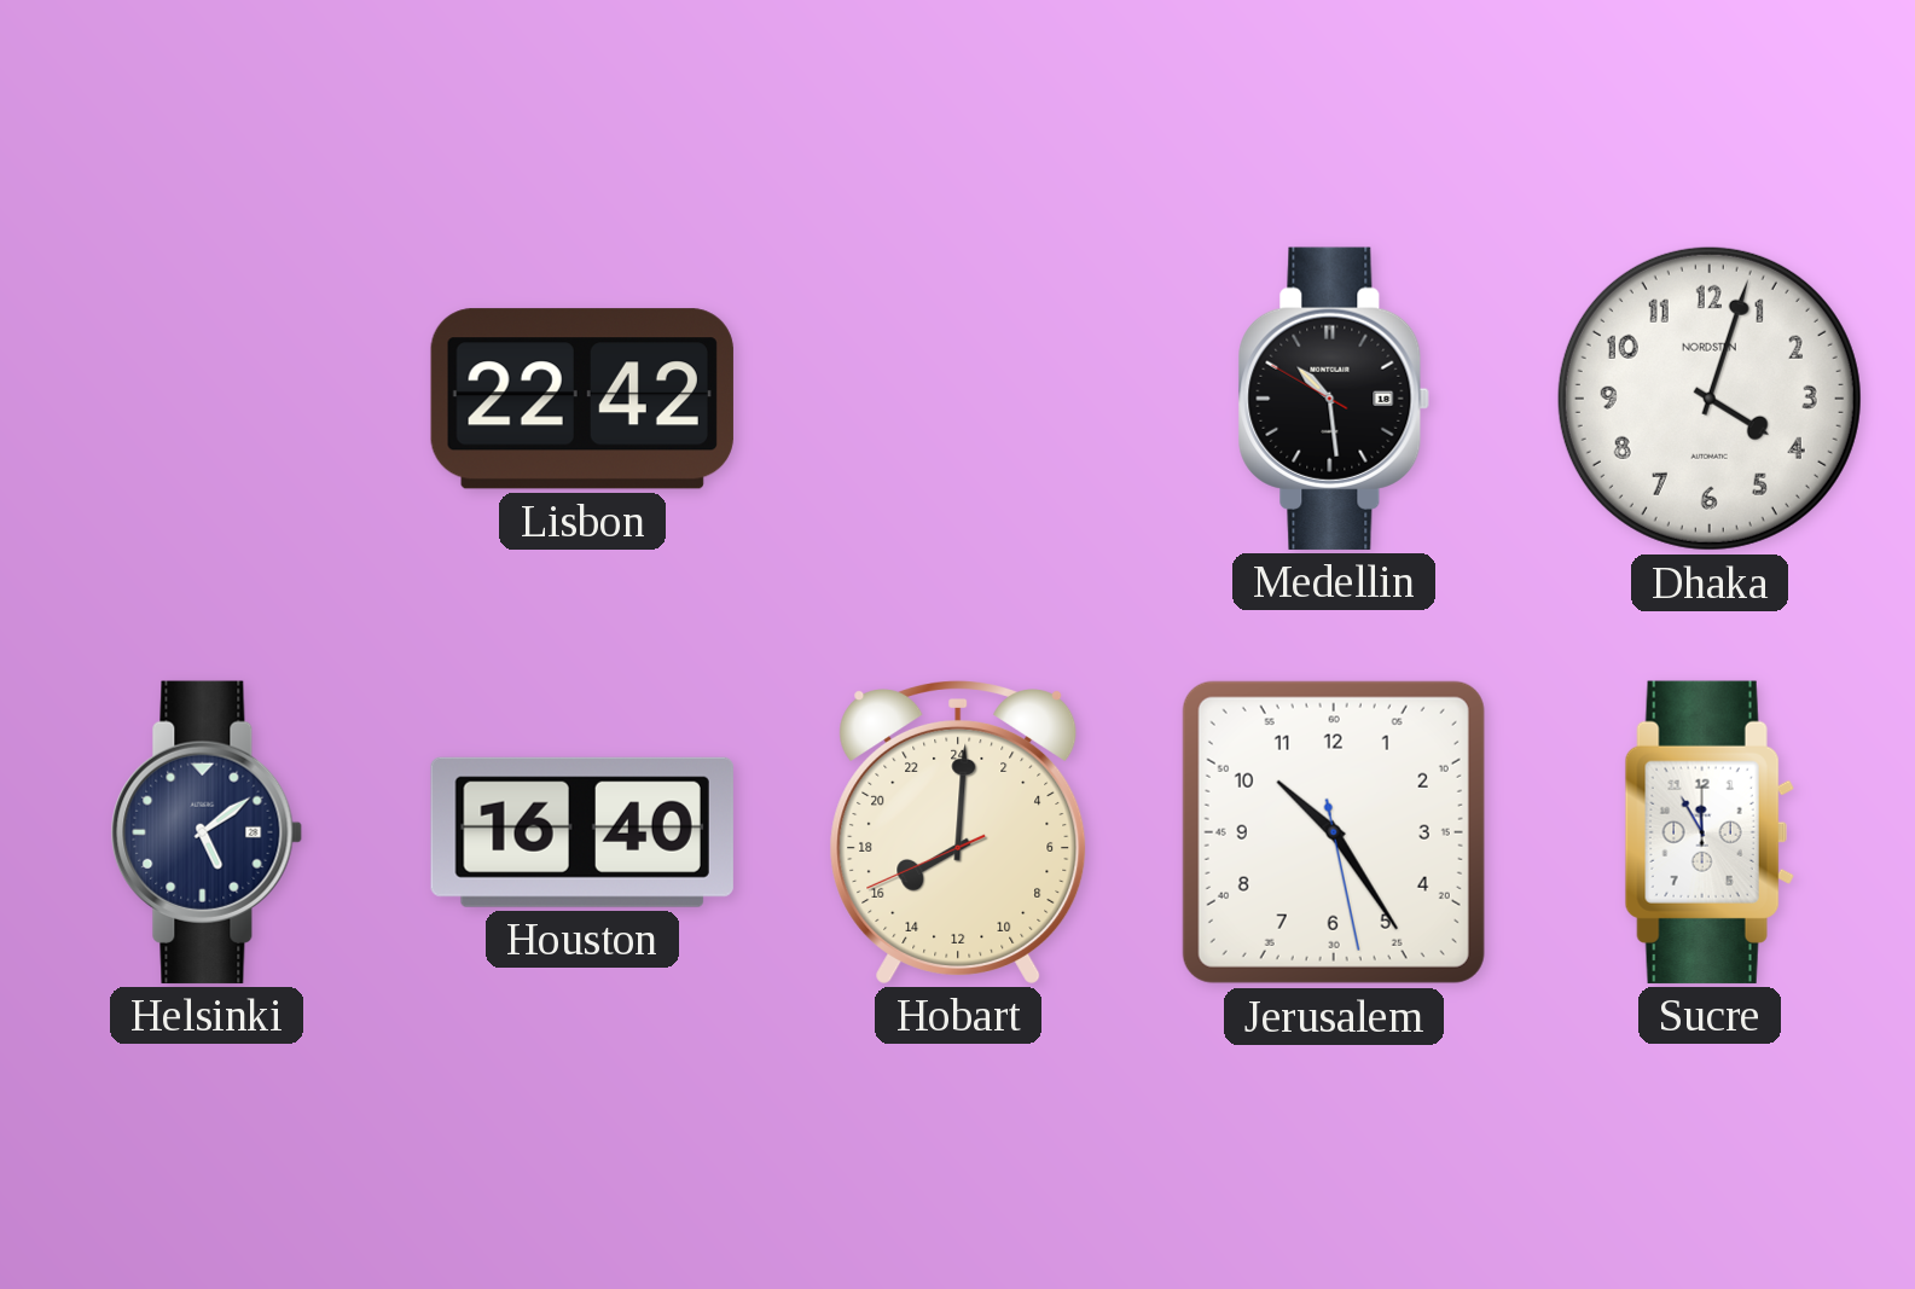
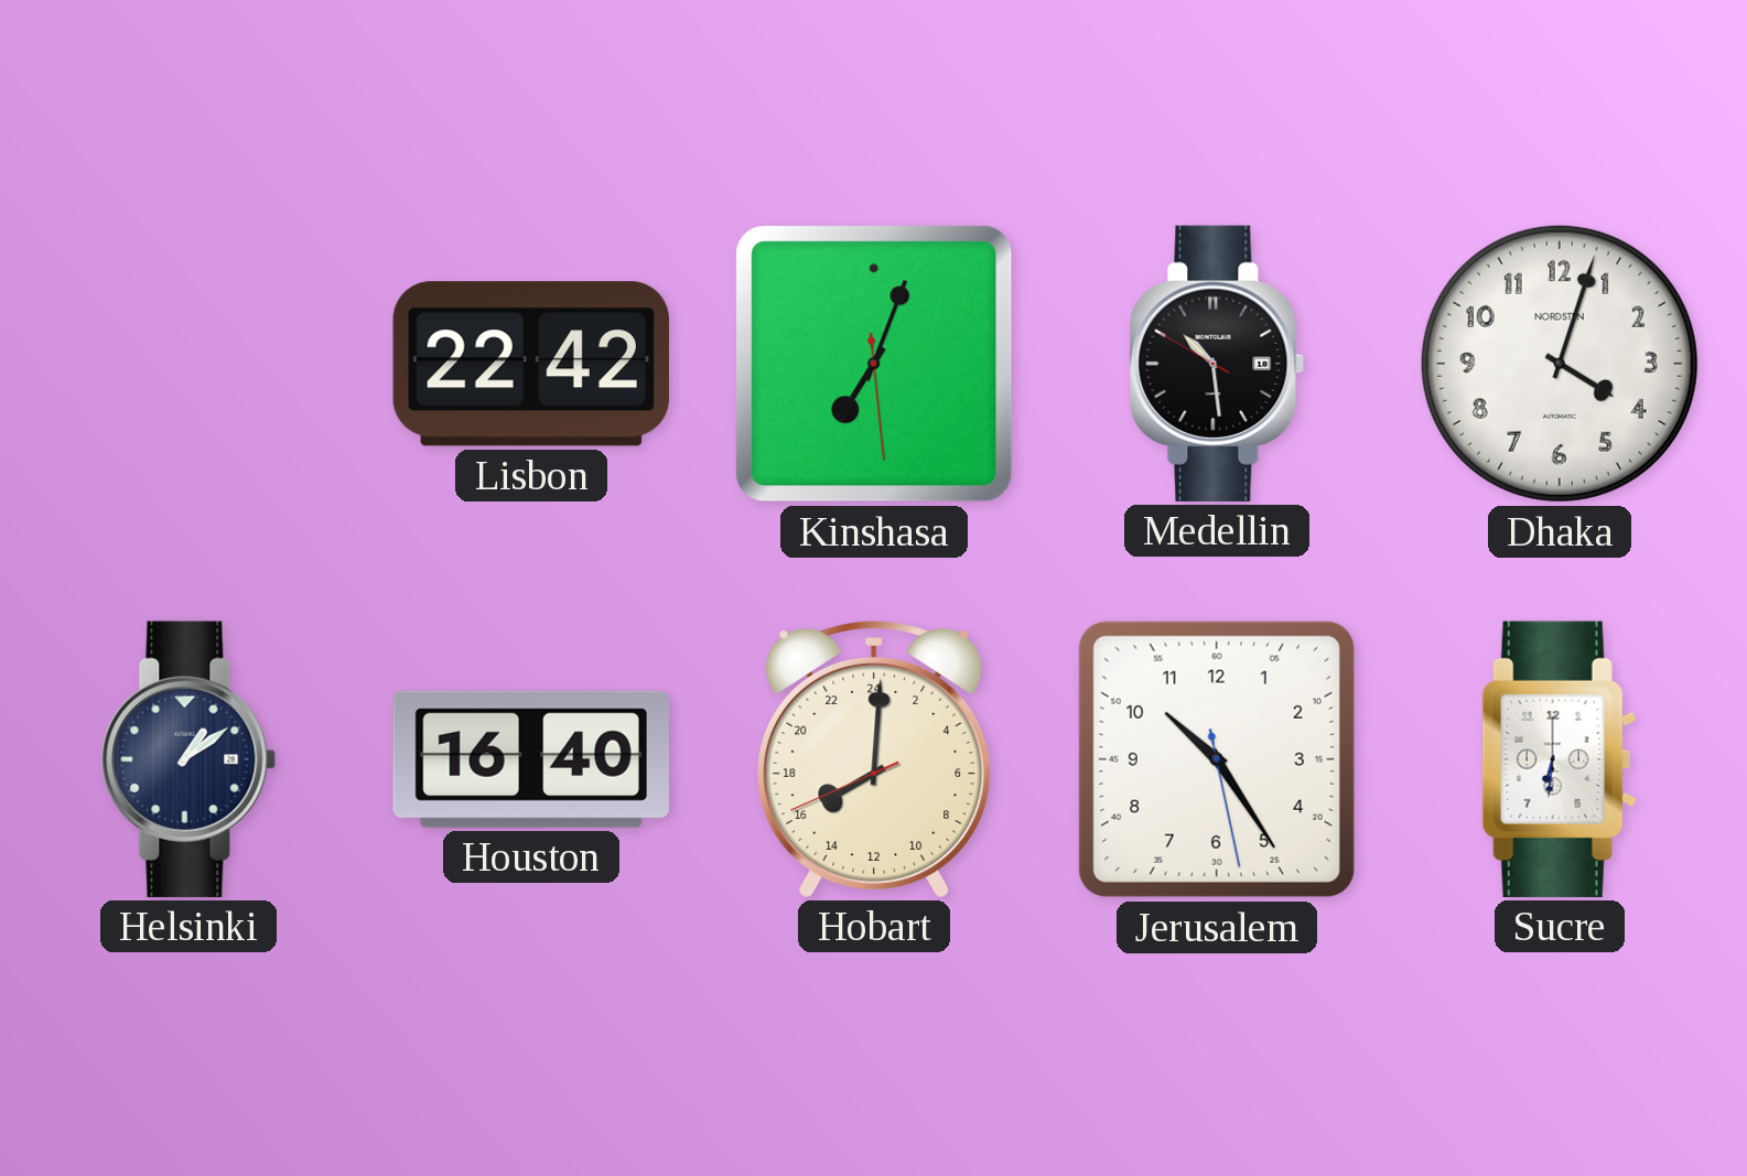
Kinshasa: none -> 7:03
Helsinki: 5:09 -> 1:09
Sucre: 11:55 -> 6:31
